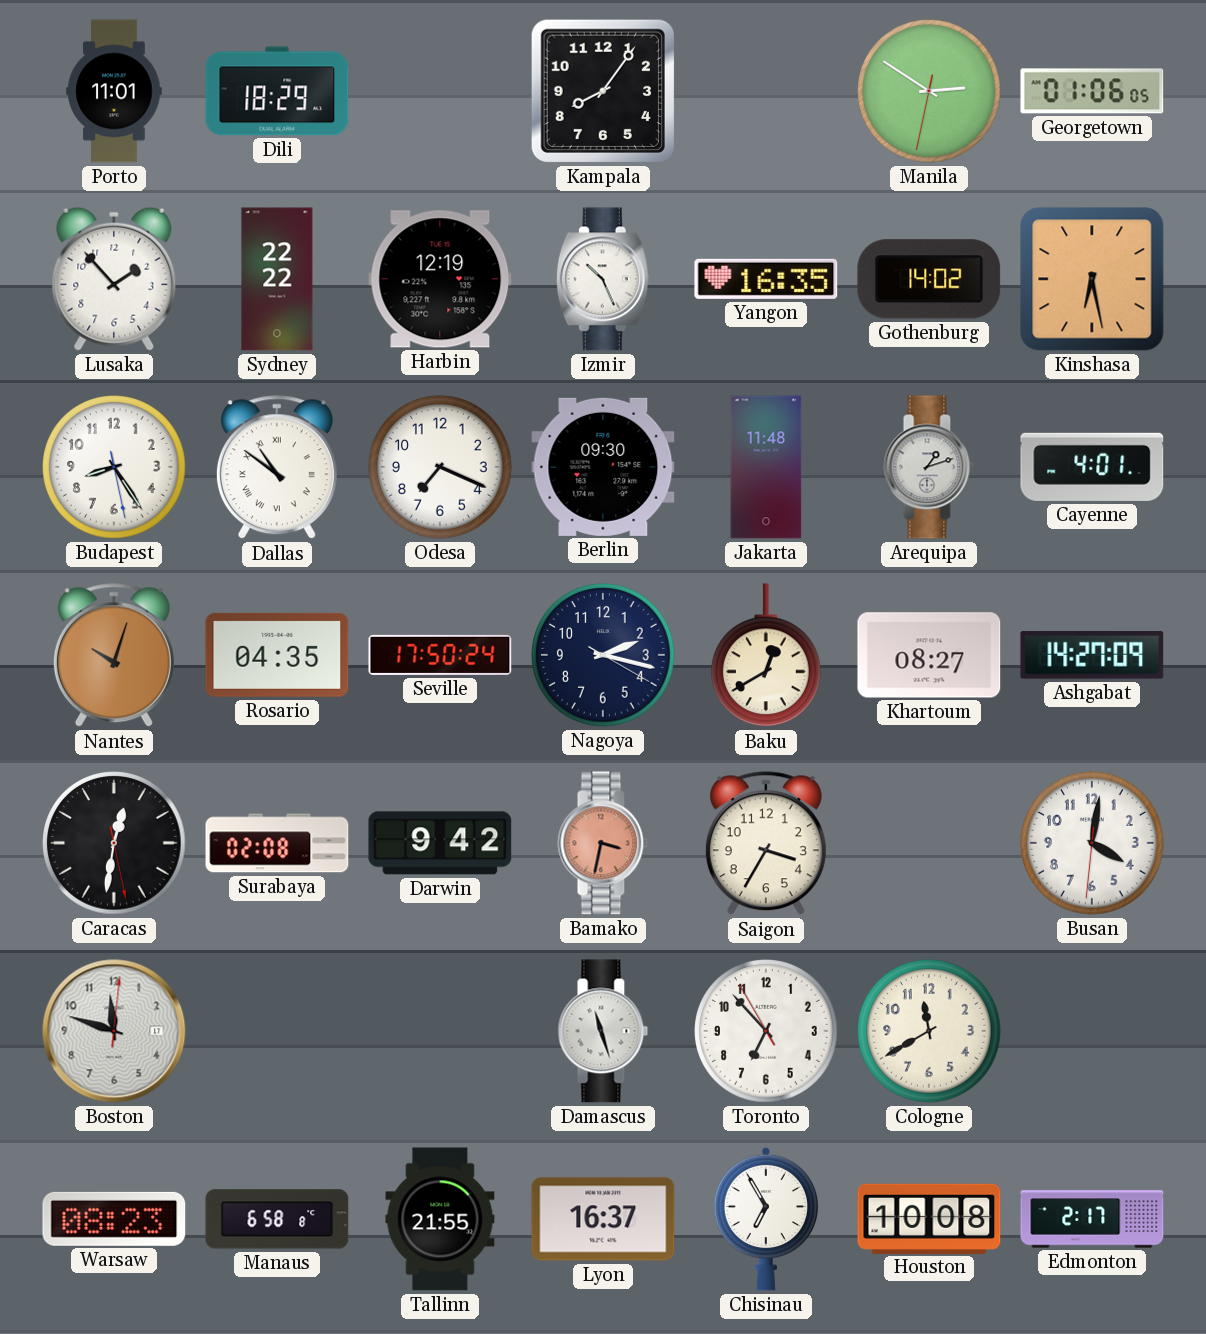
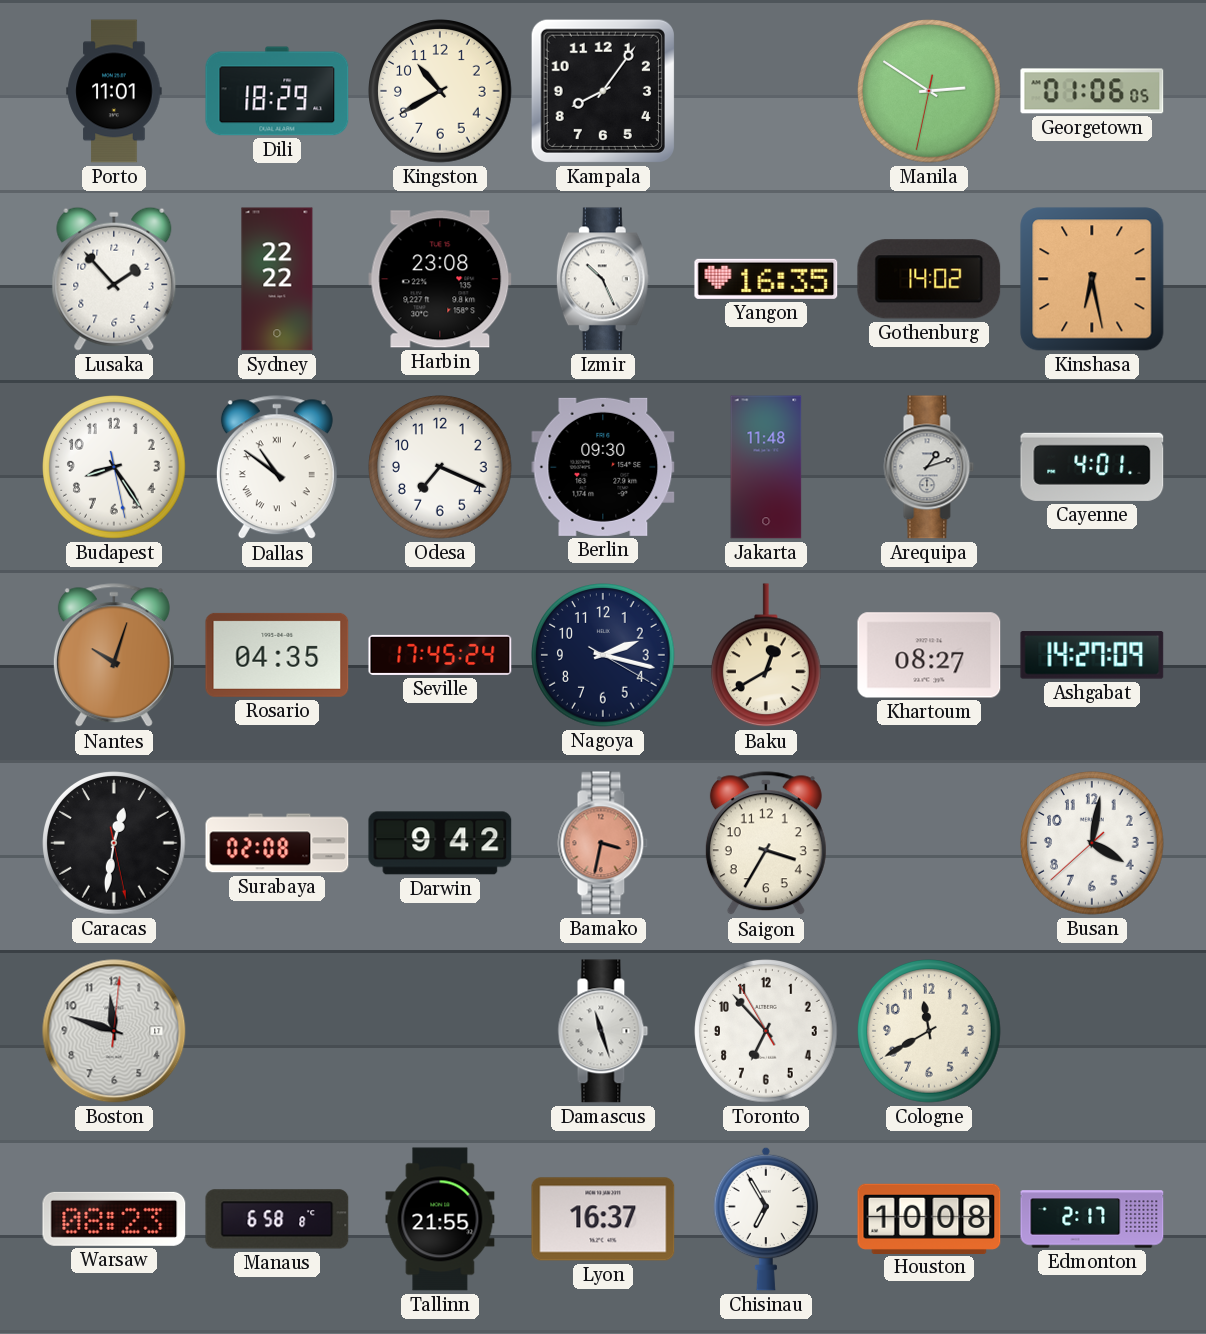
Kingston: none -> 10:40
Harbin: 12:19 -> 23:08
Seville: 17:50 -> 17:45
Busan: 4:01:31 -> 4:01:38
